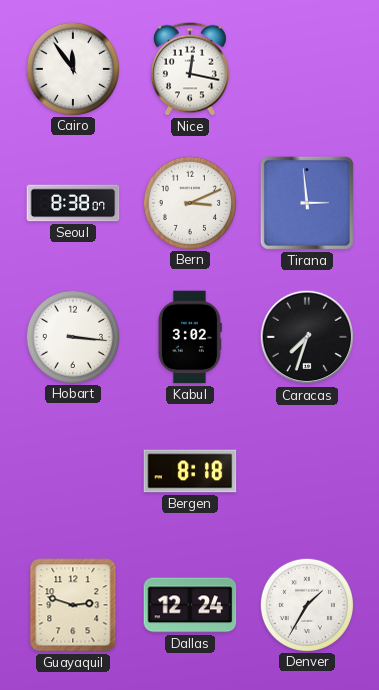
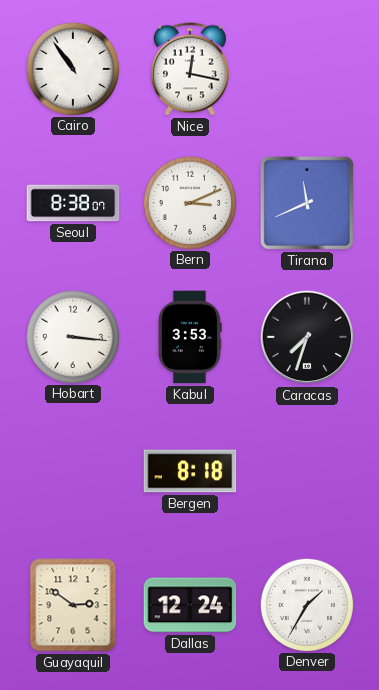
Cairo: 11:54 -> 10:54
Tirana: 2:59 -> 11:41
Kabul: 3:02 -> 3:53
Guayaquil: 2:48 -> 2:51
